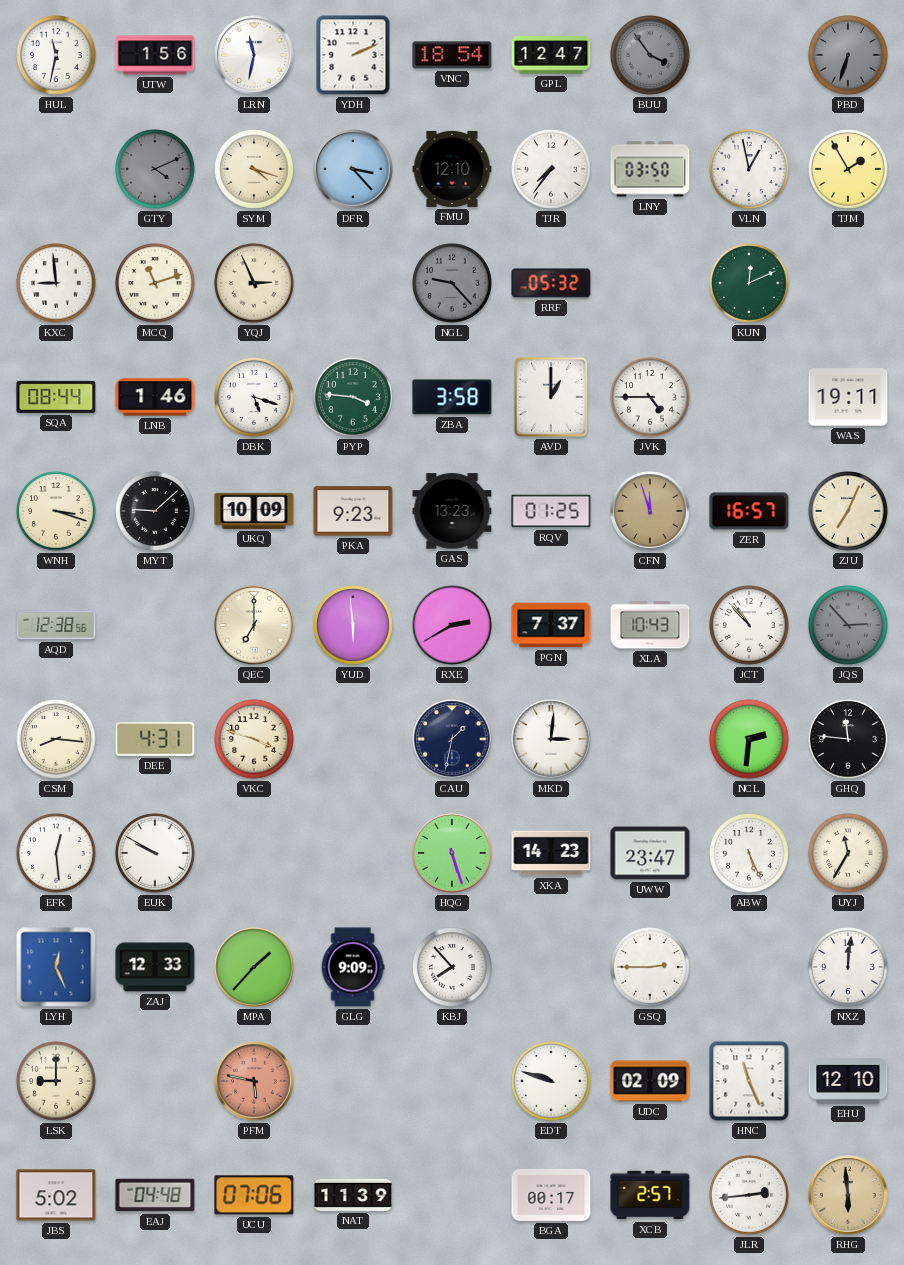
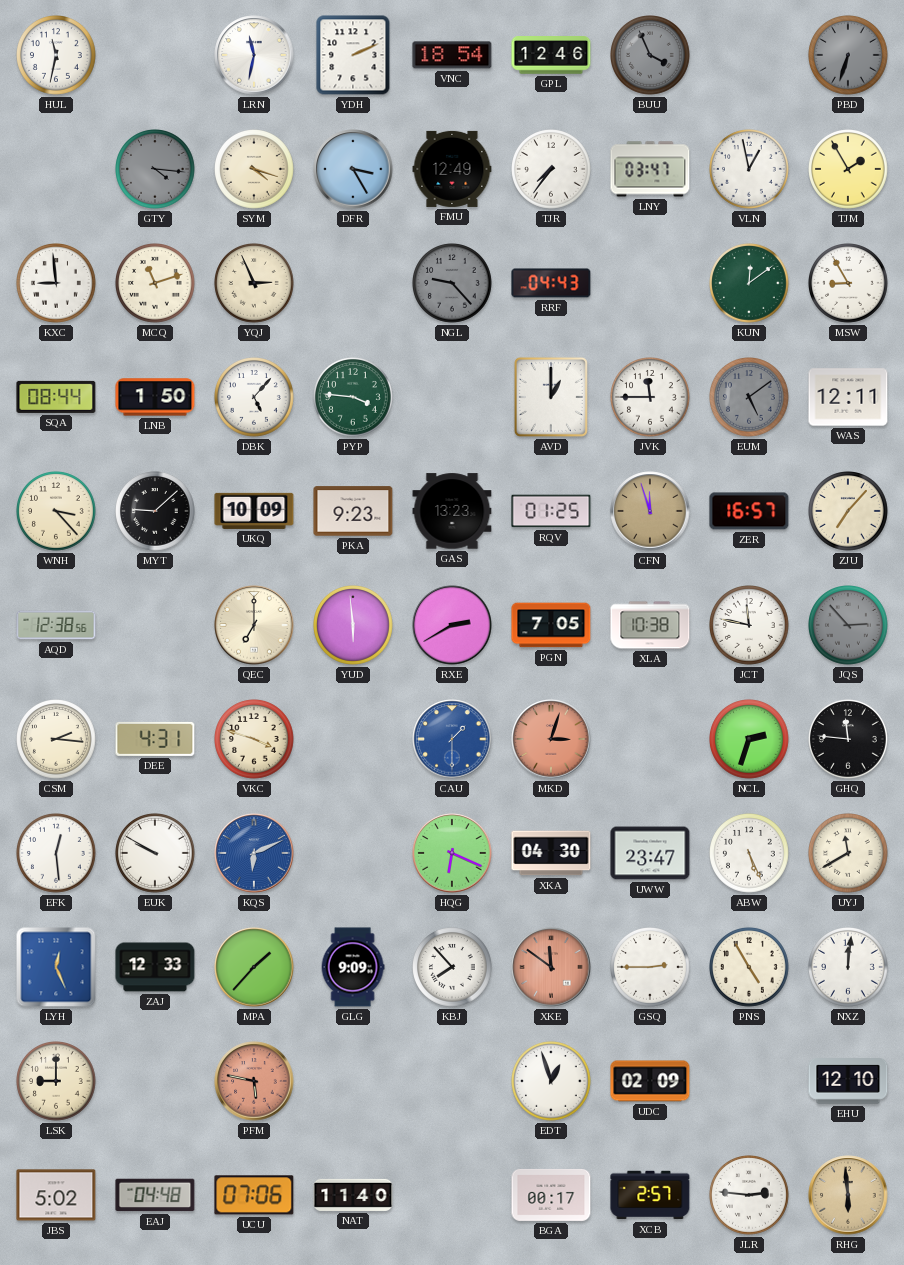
UTW: 1:56 -> none
GPL: 12:47 -> 12:46
BUU: 3:54 -> 3:56
GTY: 4:11 -> 4:16
DFR: 3:23 -> 3:25
FMU: 12:10 -> 12:49
LNY: 03:50 -> 03:47
RRF: 05:32 -> 04:43
KUN: 12:11 -> 12:09
MSW: none -> 8:55
LNB: 1:46 -> 1:50
DBK: 5:18 -> 5:07
ZBA: 3:58 -> none
JVK: 4:45 -> 11:45
EUM: none -> 5:09
WAS: 19:11 -> 12:11
WNH: 3:18 -> 3:23
ZJU: 7:04 -> 7:07
PGN: 7:37 -> 7:05
XLA: 10:43 -> 10:38
JCT: 10:53 -> 11:47
CSM: 8:16 -> 2:16
CAU: 1:32 -> 1:30
CAU dial: navy -> blue
MKD: 3:01 -> 3:03
MKD dial: white -> salmon
NCL: 2:31 -> 2:33
KQS: none -> 6:11
HQG: 5:27 -> 6:19
XKA: 14:23 -> 04:30
UYJ: 11:35 -> 11:40
XKE: none -> 11:51
PNS: none -> 4:55
EDT: 9:48 -> 12:57
HNC: 11:26 -> none
NAT: 11:39 -> 11:40
JLR: 2:44 -> 2:46
